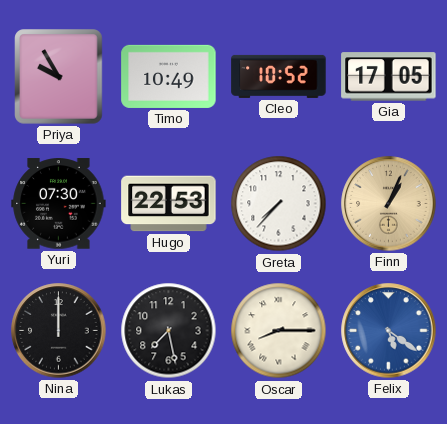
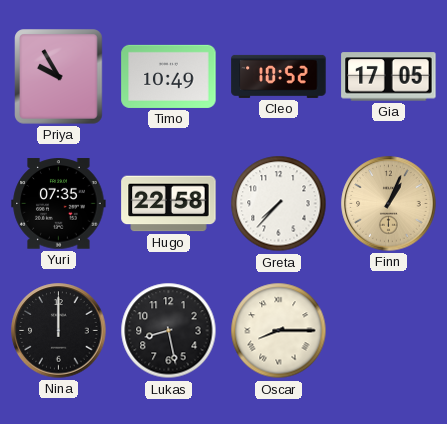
Yuri: 07:30 -> 07:35
Hugo: 22:53 -> 22:58
Lukas: 7:28 -> 8:28
Felix: 5:21 -> none
